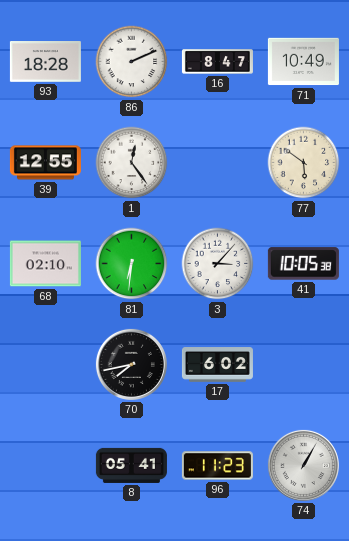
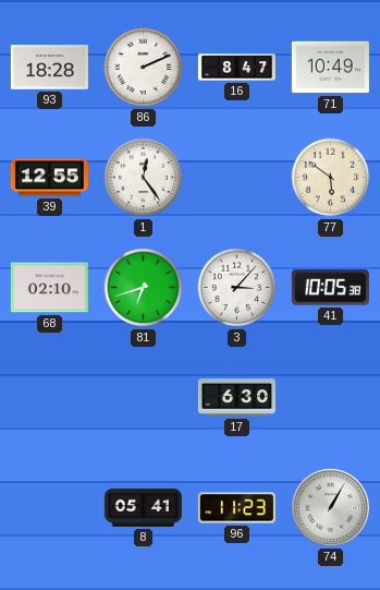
81: 6:31 -> 6:42
70: 7:43 -> none
17: 6:02 -> 6:30
